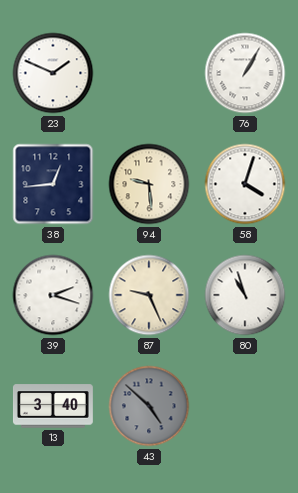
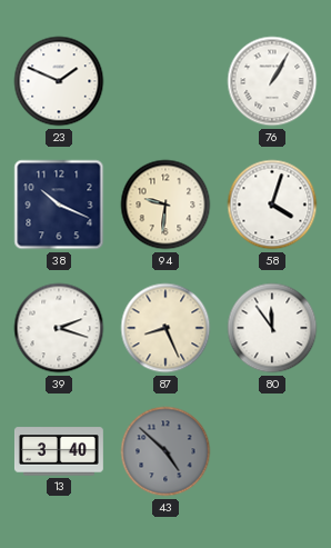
38: 12:44 -> 10:19
94: 9:29 -> 9:31
87: 9:26 -> 8:26
80: 10:57 -> 11:54
